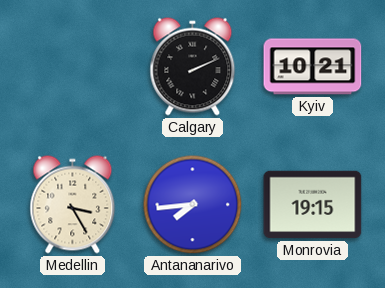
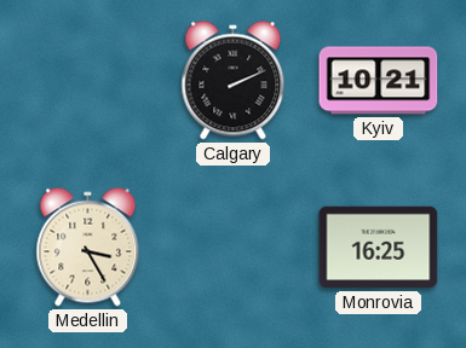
Antananarivo: 7:44 -> none
Monrovia: 19:15 -> 16:25
